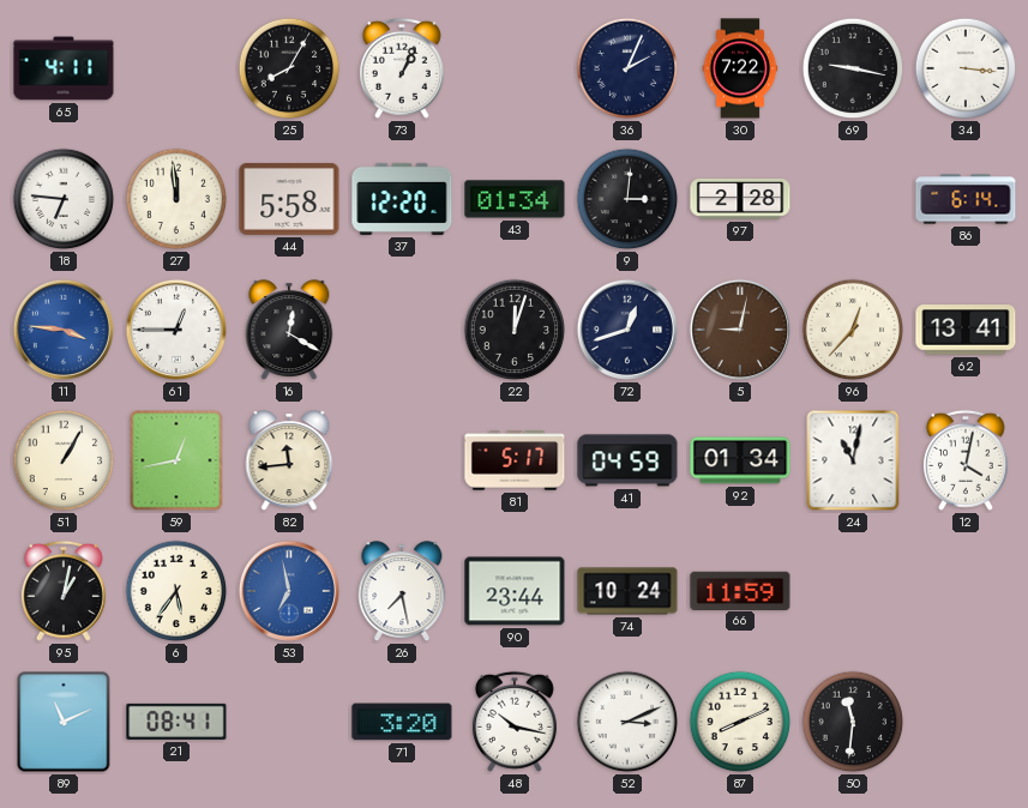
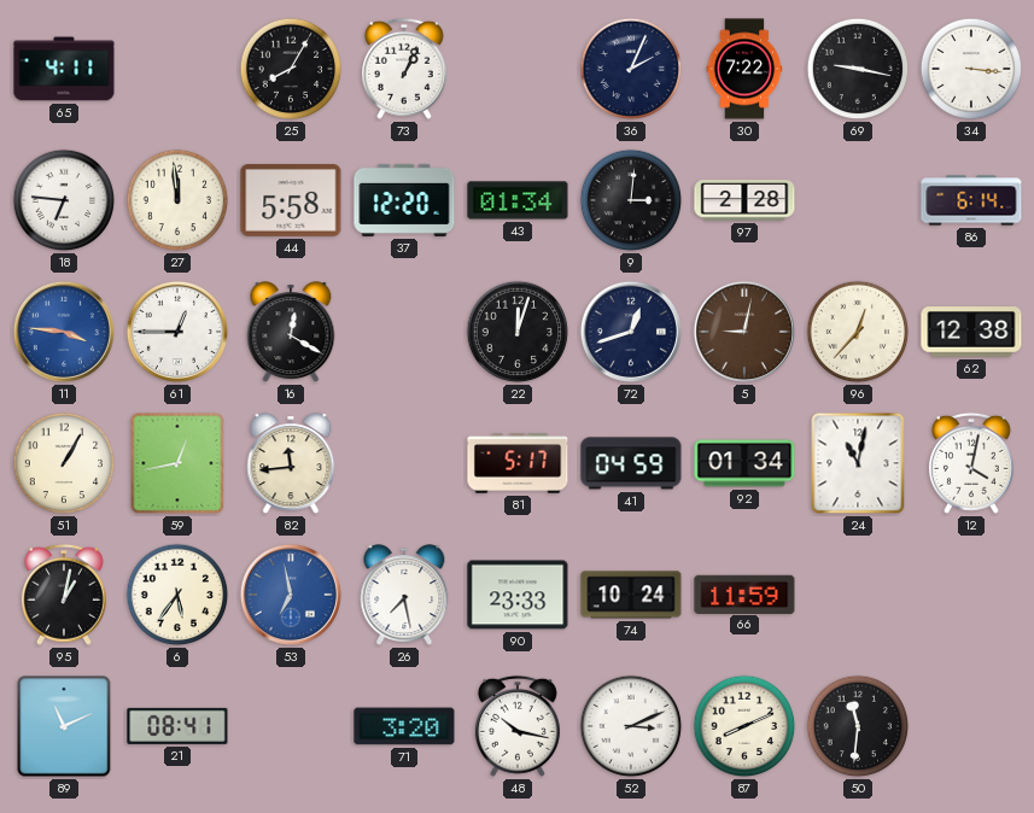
62: 13:41 -> 12:38
90: 23:44 -> 23:33
